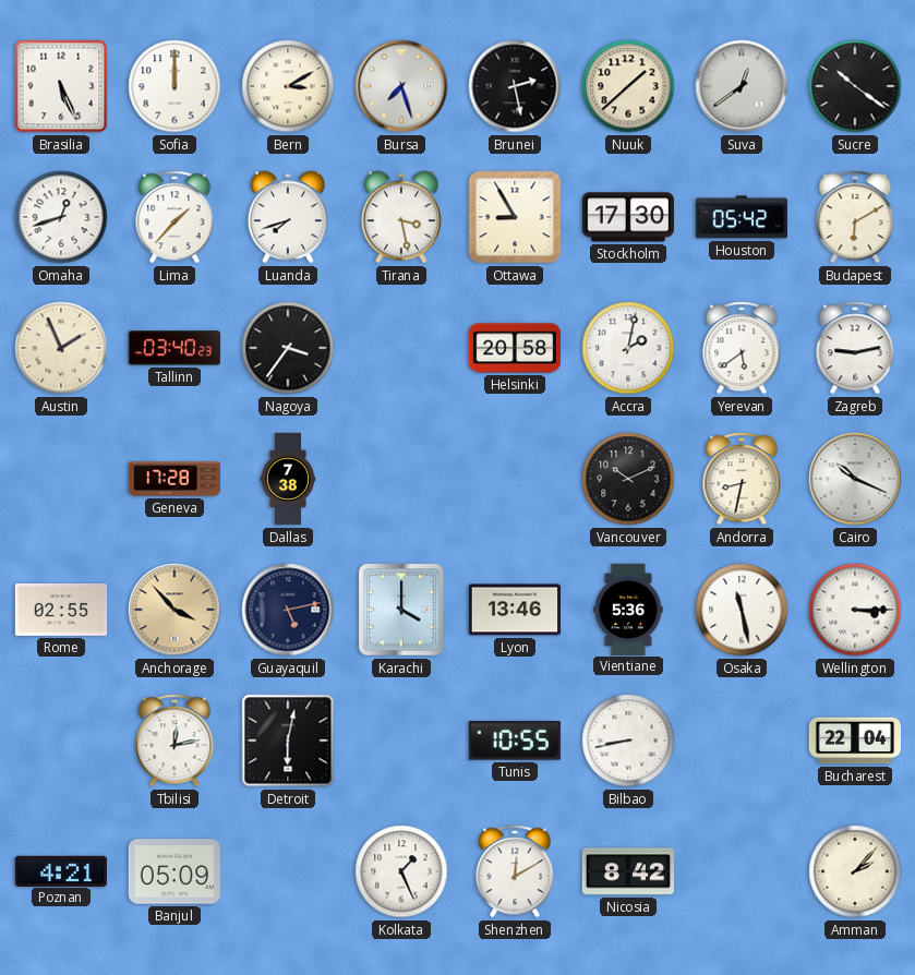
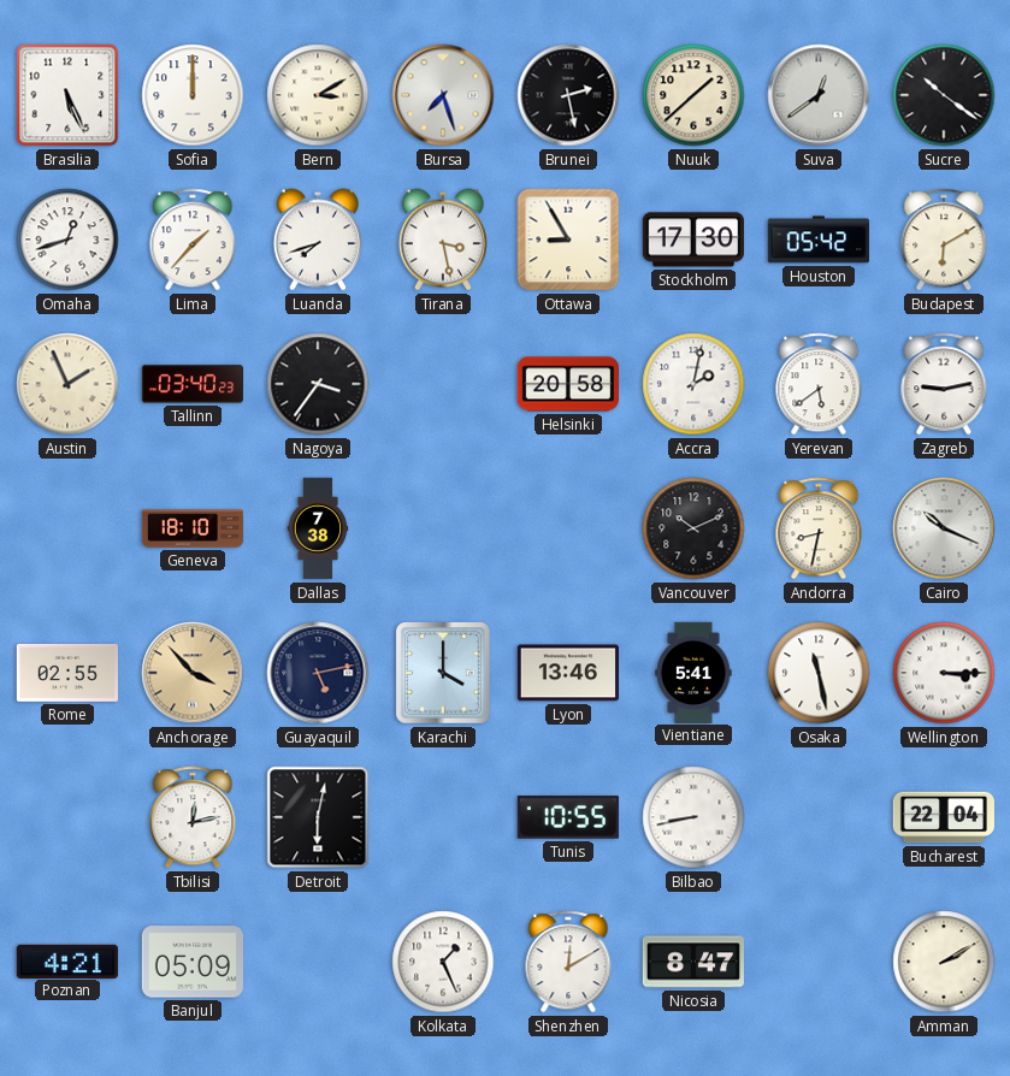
Geneva: 17:28 -> 18:10
Vientiane: 5:36 -> 5:41
Nicosia: 8:42 -> 8:47
Amman: 2:07 -> 2:10
